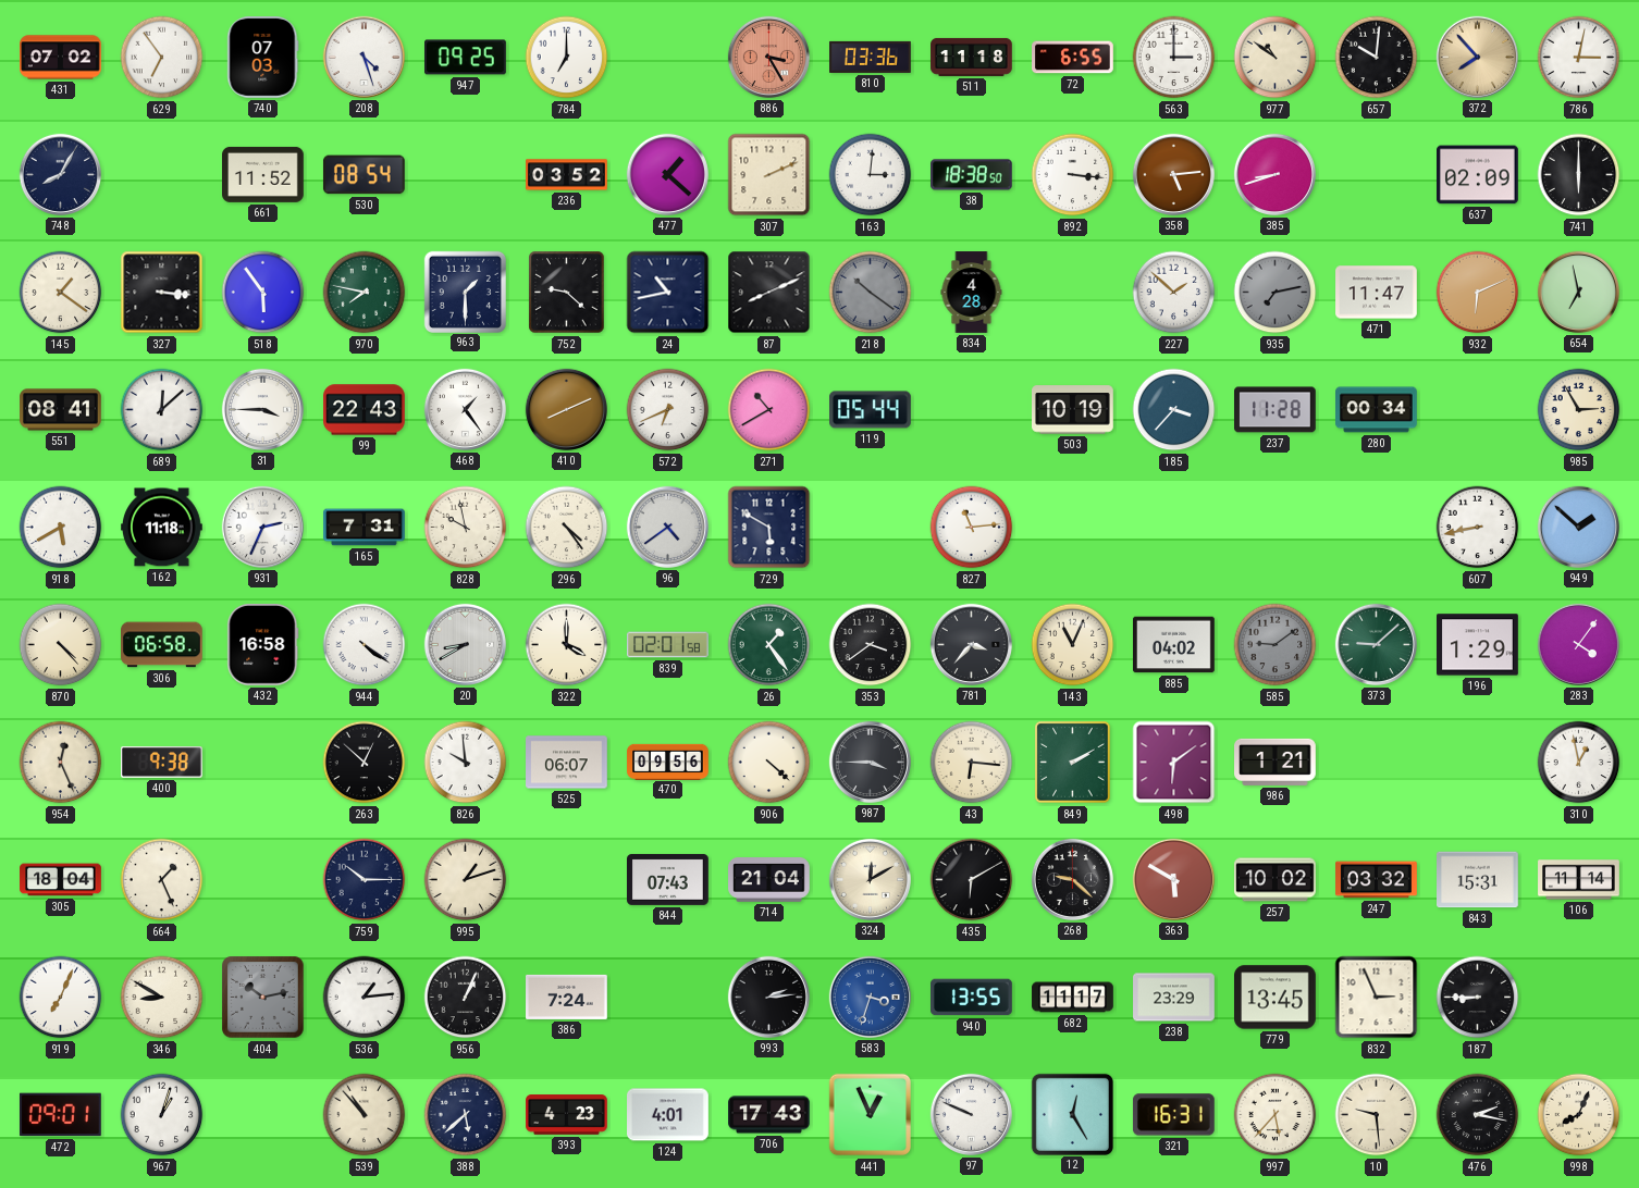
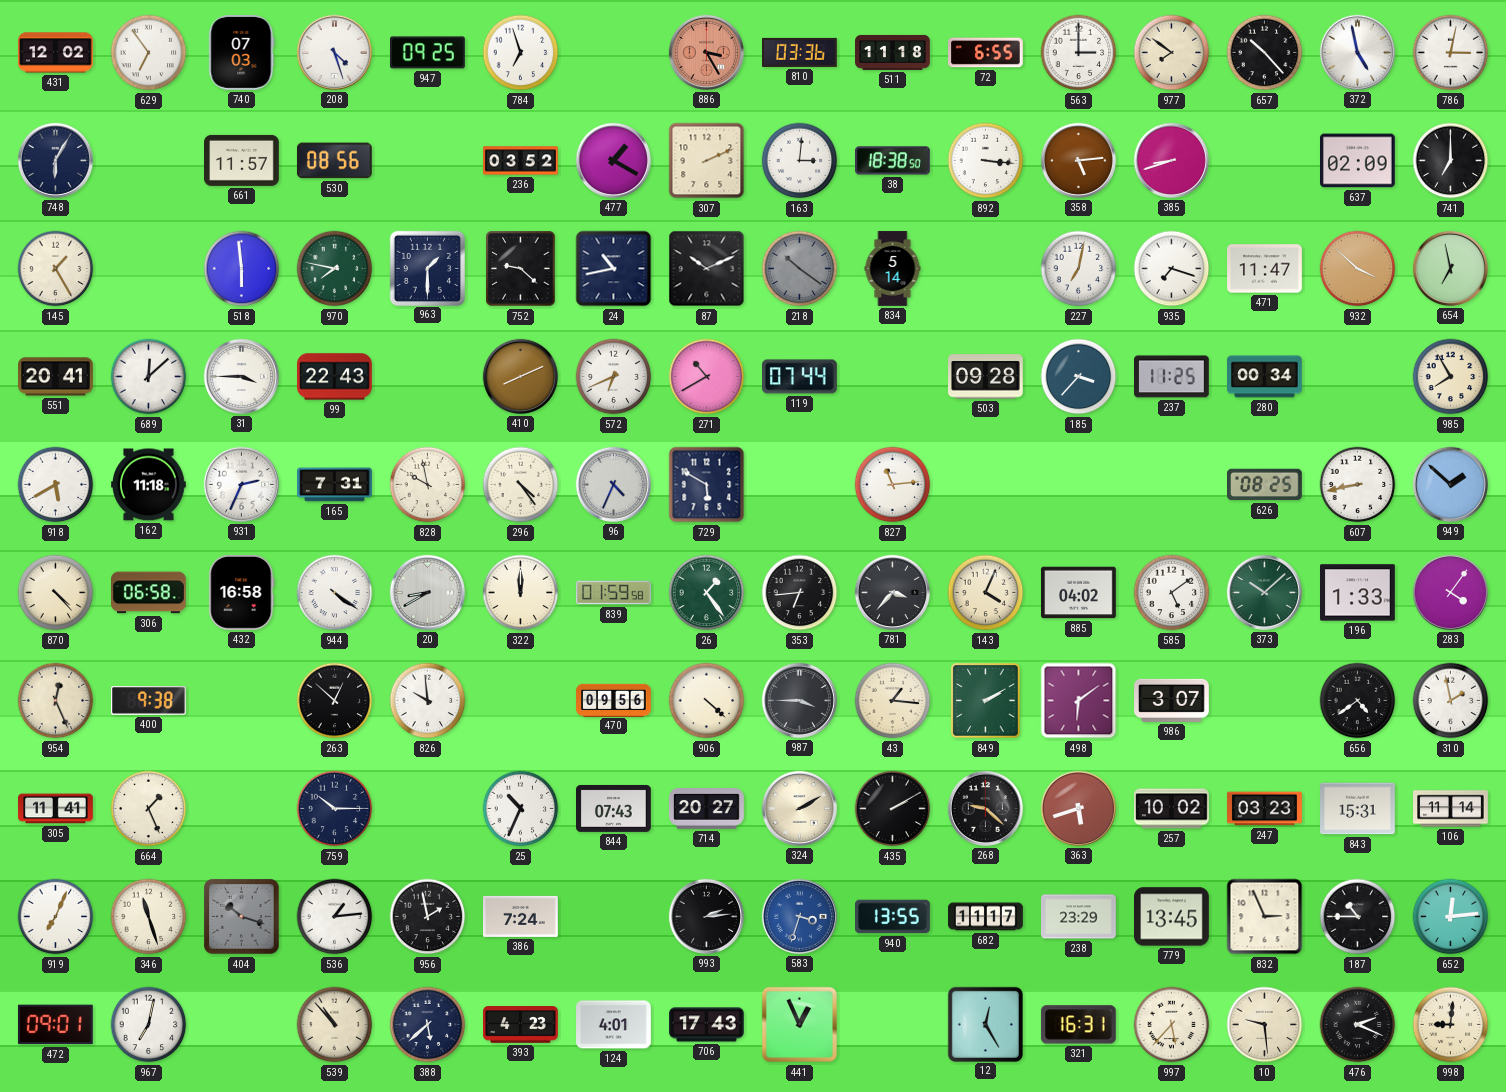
431: 07:02 -> 12:02
784: 7:00 -> 6:57
977: 10:51 -> 7:51
657: 10:01 -> 10:23
372: 7:53 -> 4:58
372 dial: champagne -> white
748: 8:05 -> 6:05
661: 11:52 -> 11:57
530: 08:54 -> 08:56
477: 1:22 -> 1:20
741: 6:00 -> 7:00
145: 1:21 -> 1:25
327: 3:16 -> none
518: 5:54 -> 5:59
87: 8:11 -> 10:11
834: 4:28 -> 5:14
227: 1:52 -> 7:02
935: 7:13 -> 7:18
935 dial: grey -> white
932: 6:11 -> 3:52
551: 08:41 -> 20:41
468: 1:24 -> none
119: 05:44 -> 07:44
503: 10:19 -> 09:28
237: 11:28 -> 11:25
985: 2:55 -> 7:55
96: 4:39 -> 4:34
626: none -> 08:25
322: 4:00 -> 12:00
839: 02:01 -> 01:59
353: 3:39 -> 6:44
143: 11:04 -> 4:04
585: 9:09 -> 5:09
585 dial: grey -> white
373: 9:08 -> 10:08
196: 1:29 -> 1:33
525: 06:07 -> none
43: 6:16 -> 1:16
986: 1:21 -> 3:07
656: none -> 4:39
310: 12:58 -> 1:58
305: 18:04 -> 11:41
995: 1:12 -> none
25: none -> 10:34
714: 21:04 -> 20:27
324: 12:10 -> 2:10
435: 6:10 -> 2:10
363: 5:50 -> 5:42
247: 03:32 -> 03:23
346: 8:50 -> 11:27
404: 10:13 -> 10:18
956: 1:04 -> 1:58
187: 8:45 -> 10:45
652: none -> 12:14
967: 1:03 -> 7:02
97: 9:49 -> none
476: 2:17 -> 2:19
998: 8:04 -> 9:01
